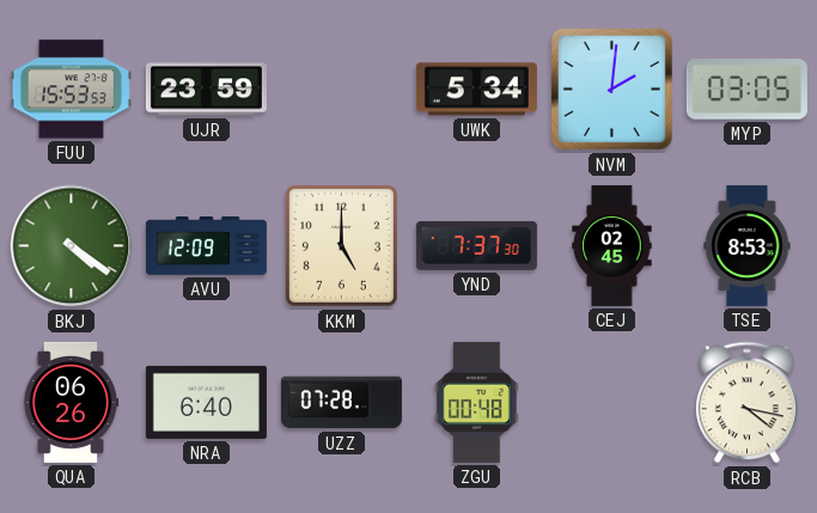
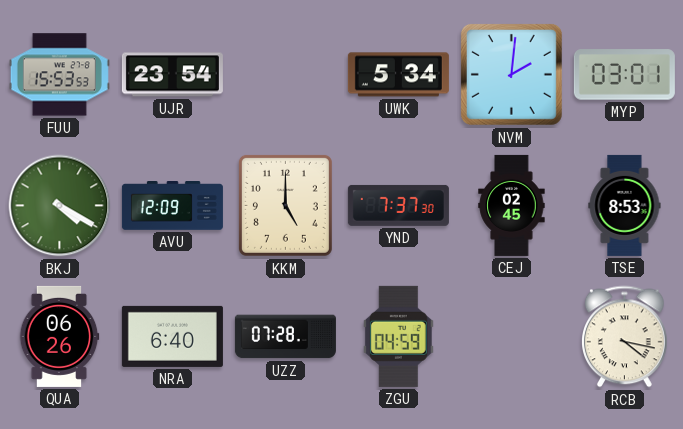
UJR: 23:59 -> 23:54
MYP: 03:05 -> 03:01
BKJ: 4:21 -> 4:20
ZGU: 00:48 -> 04:59
